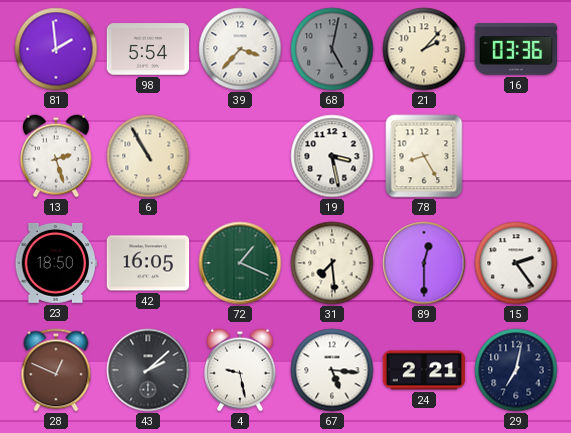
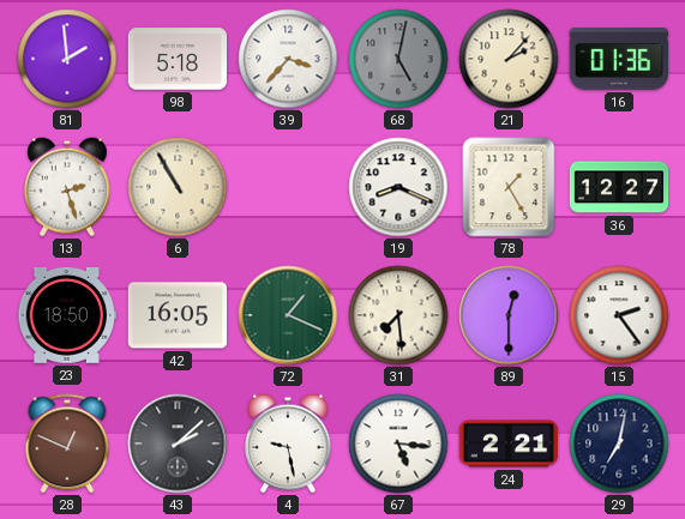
98: 5:54 -> 5:18
16: 03:36 -> 01:36
19: 3:28 -> 8:19
78: 8:25 -> 1:25
36: none -> 12:27
